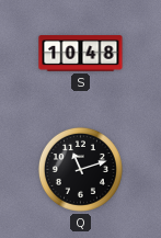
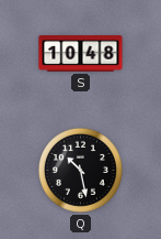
Q: 11:12 -> 10:28
